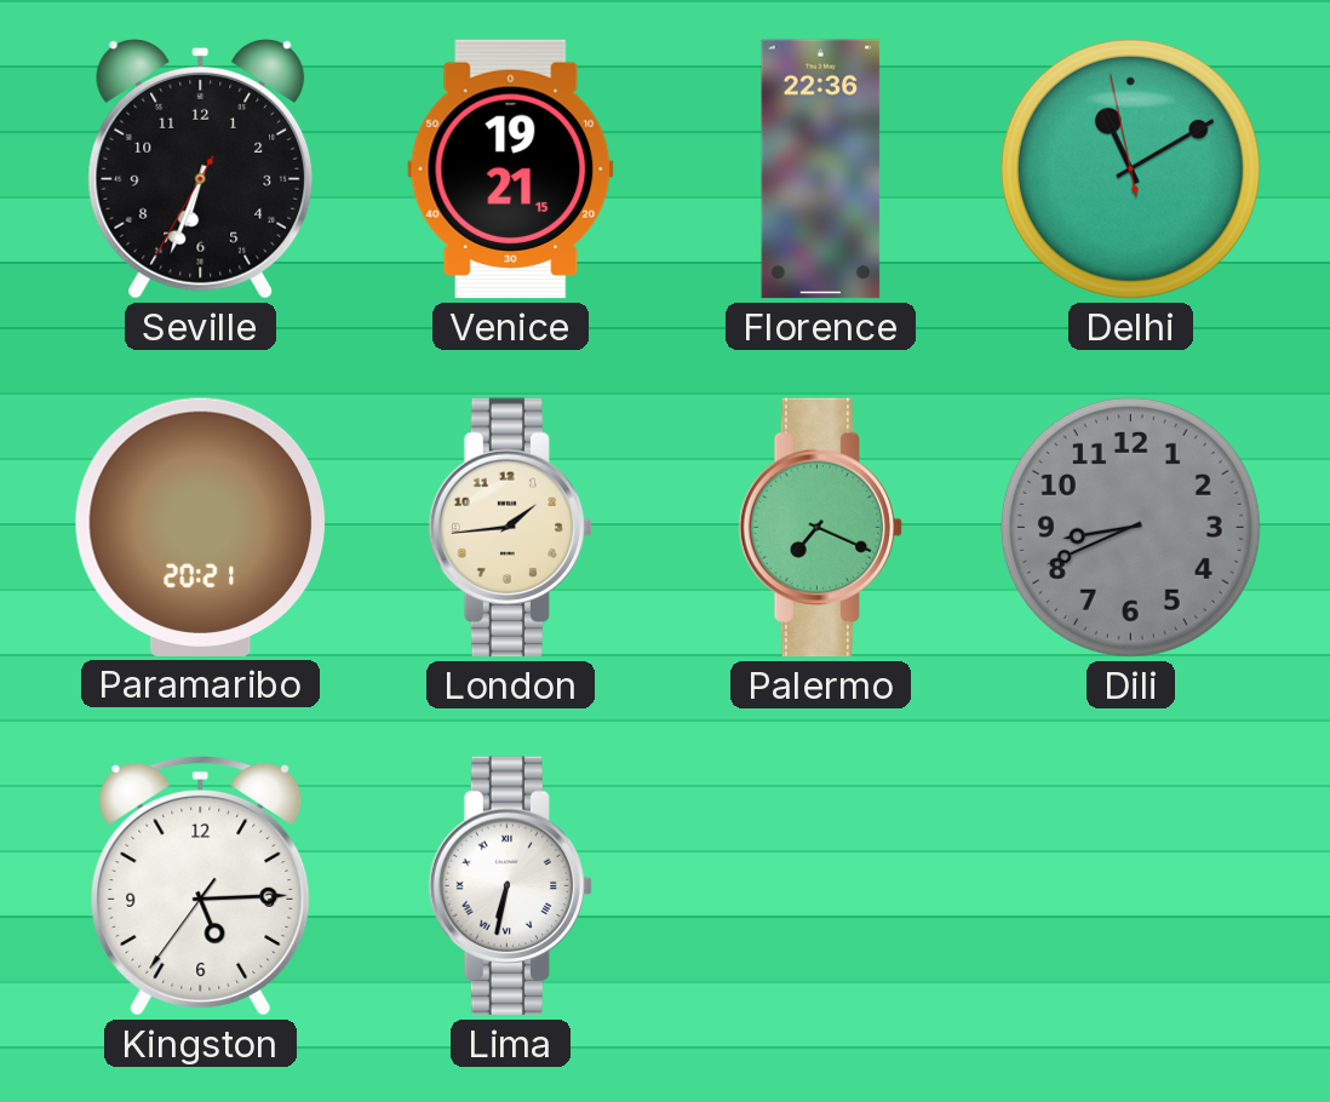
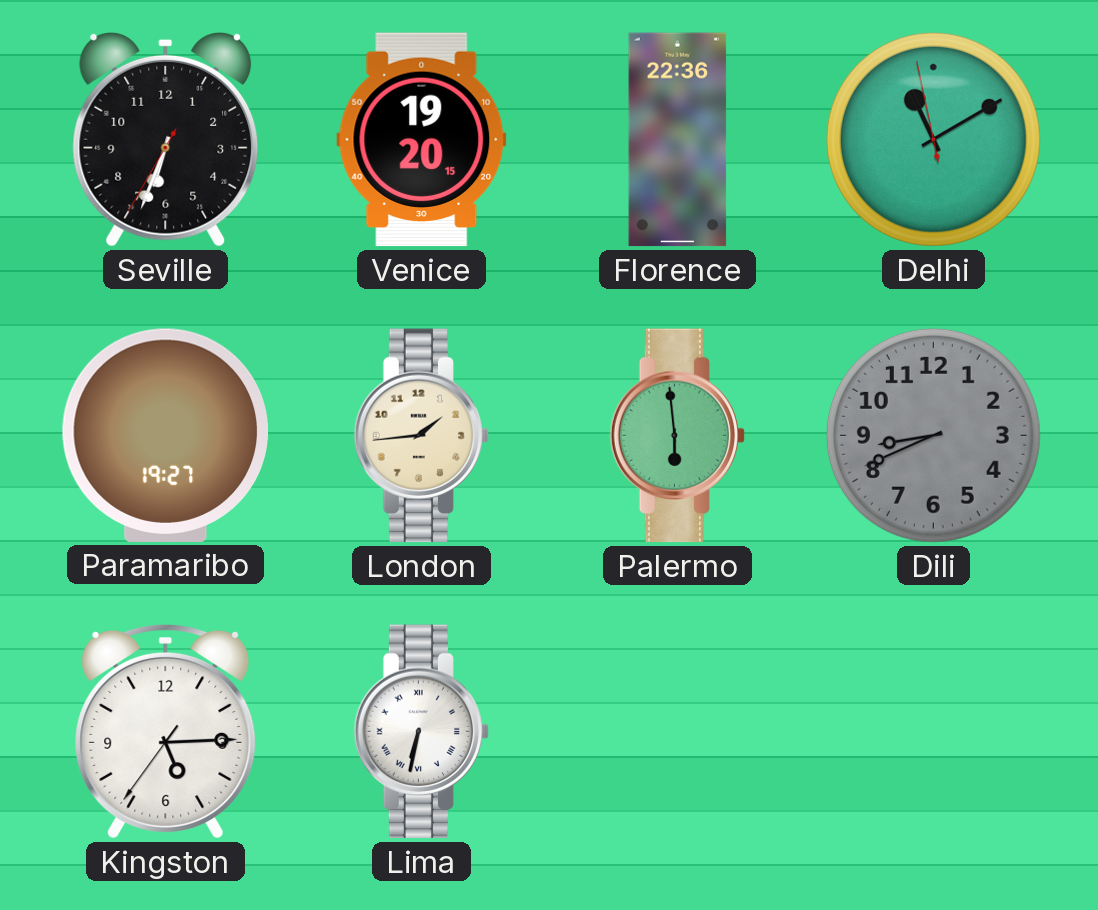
Venice: 19:21 -> 19:20
Paramaribo: 20:21 -> 19:27
Palermo: 7:19 -> 5:59
